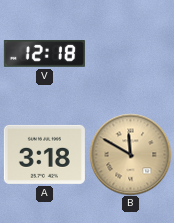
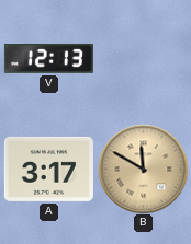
V: 12:18 -> 12:13
A: 3:18 -> 3:17
